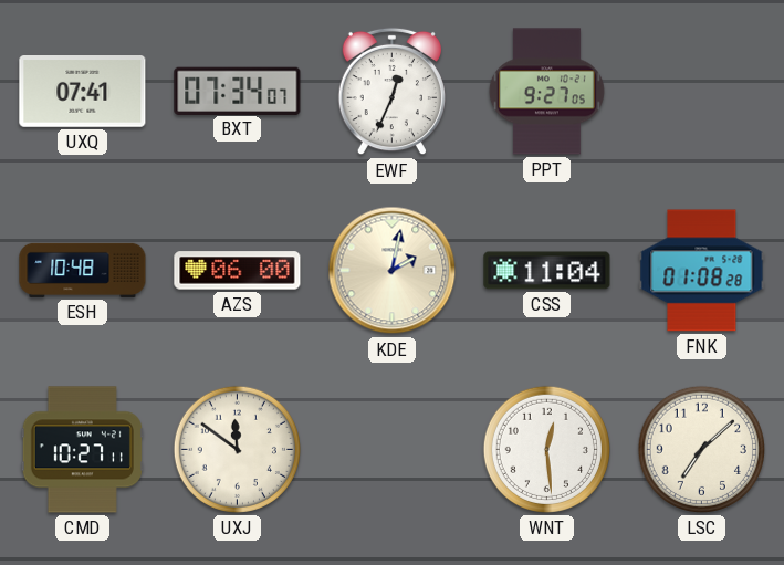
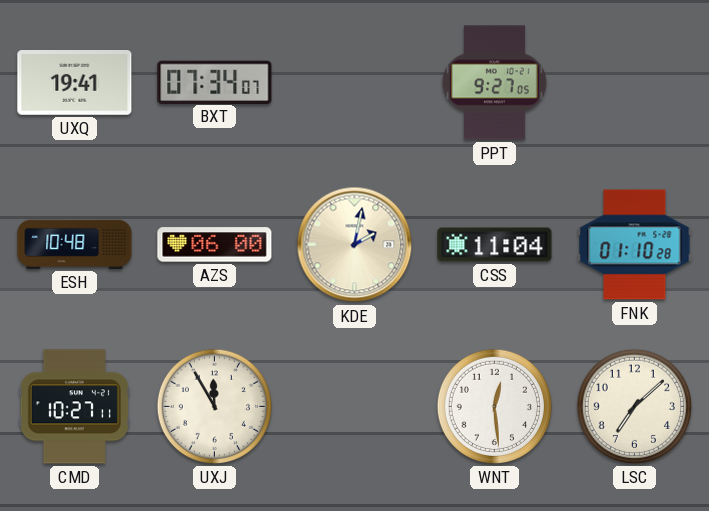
UXQ: 07:41 -> 19:41
EWF: 12:34 -> none
FNK: 01:08 -> 01:10
UXJ: 11:51 -> 11:55
